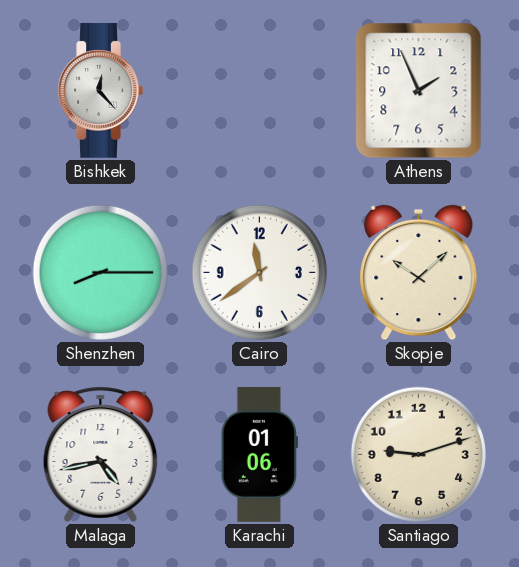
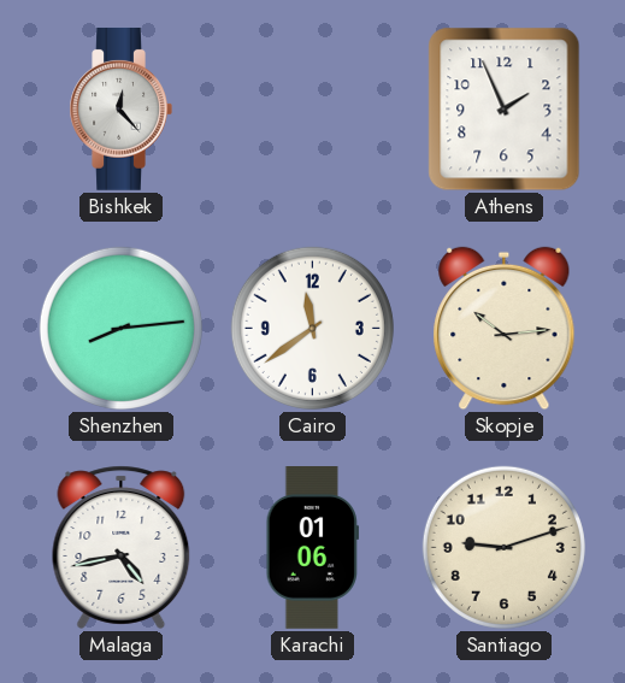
Shenzhen: 8:15 -> 8:14
Skopje: 10:08 -> 10:14
